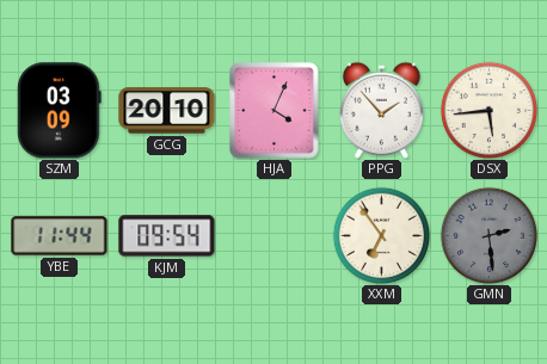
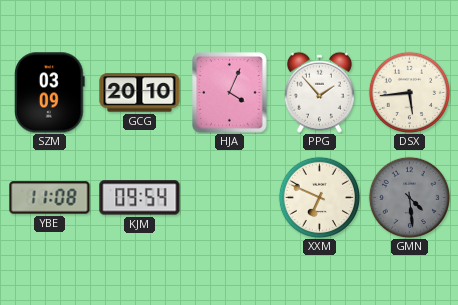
YBE: 11:44 -> 11:08
XXM: 6:54 -> 6:49
GMN: 2:29 -> 4:29
